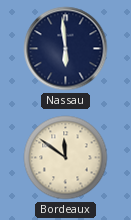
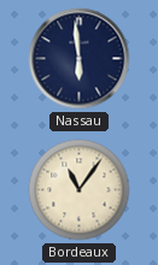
Bordeaux: 11:51 -> 11:06
